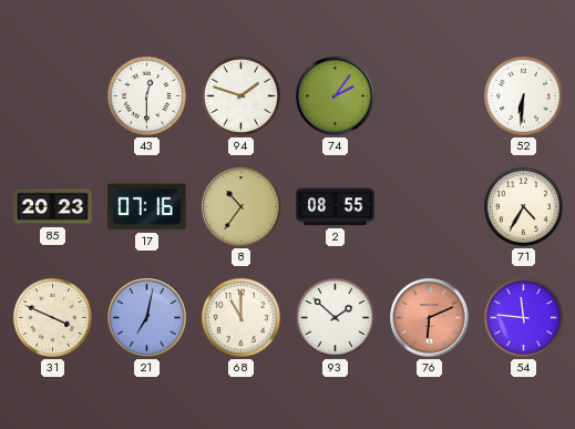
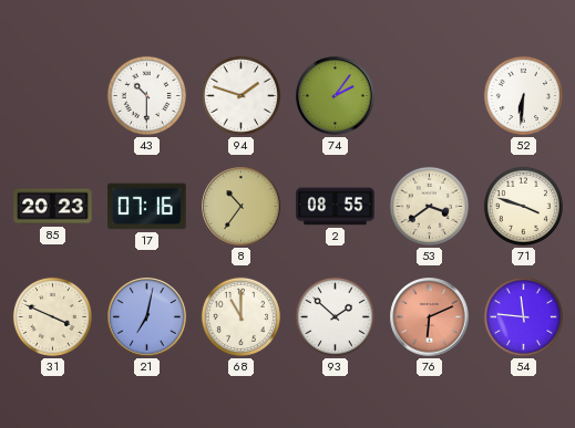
43: 12:30 -> 10:30
53: none -> 3:39
71: 4:35 -> 3:48
